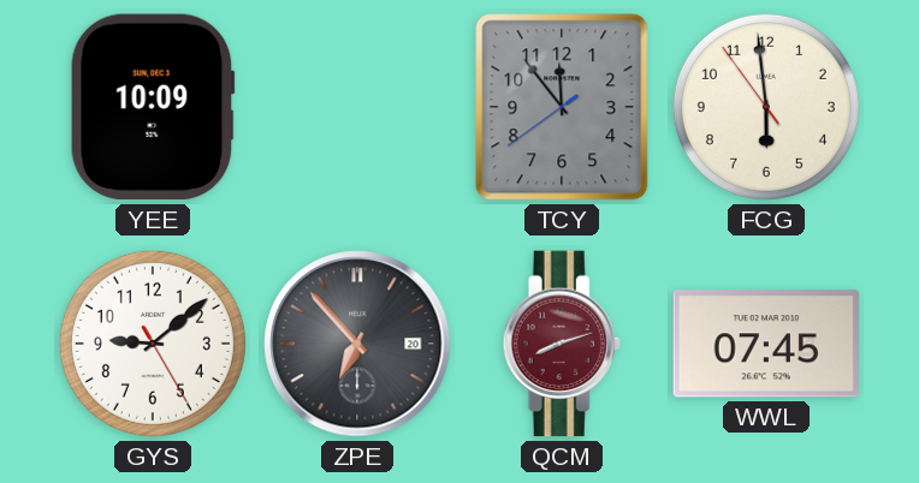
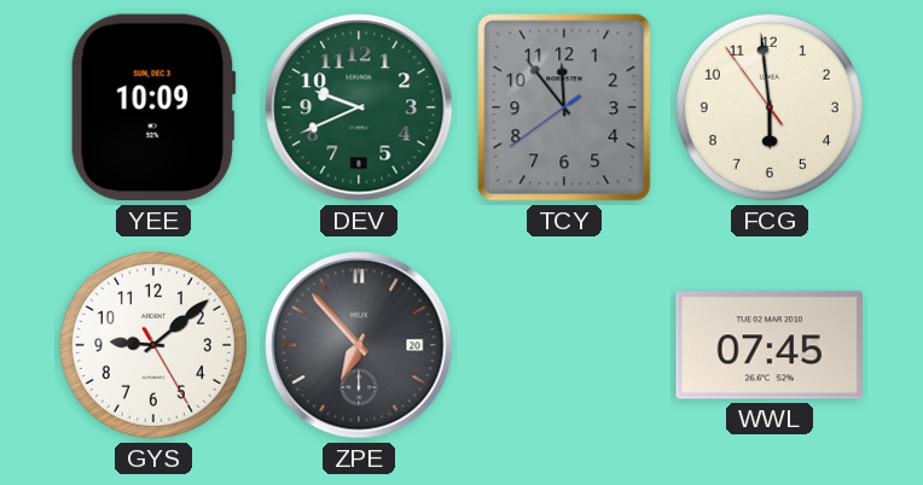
DEV: none -> 9:41
QCM: 8:12 -> none
